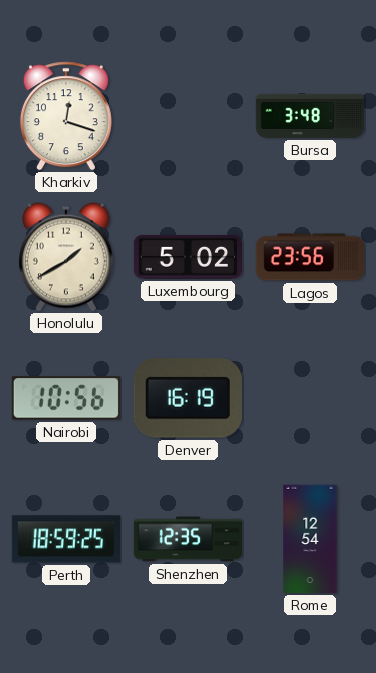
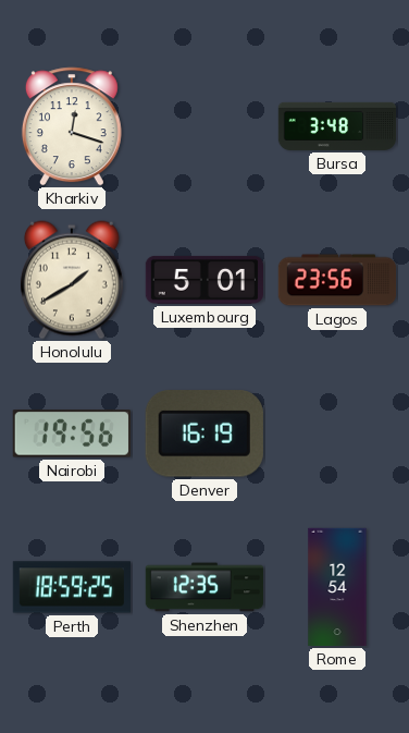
Luxembourg: 5:02 -> 5:01
Nairobi: 10:56 -> 19:56
